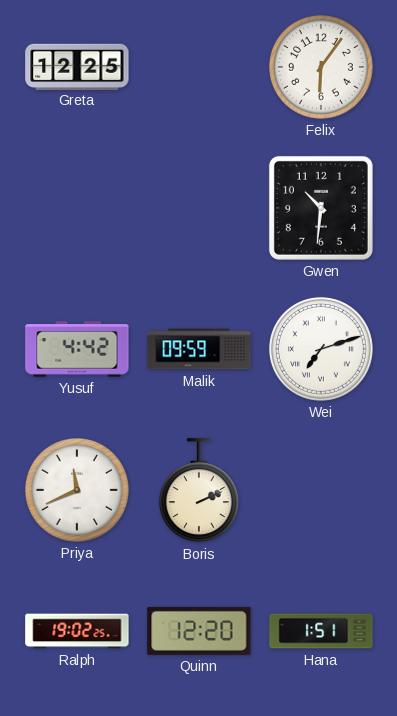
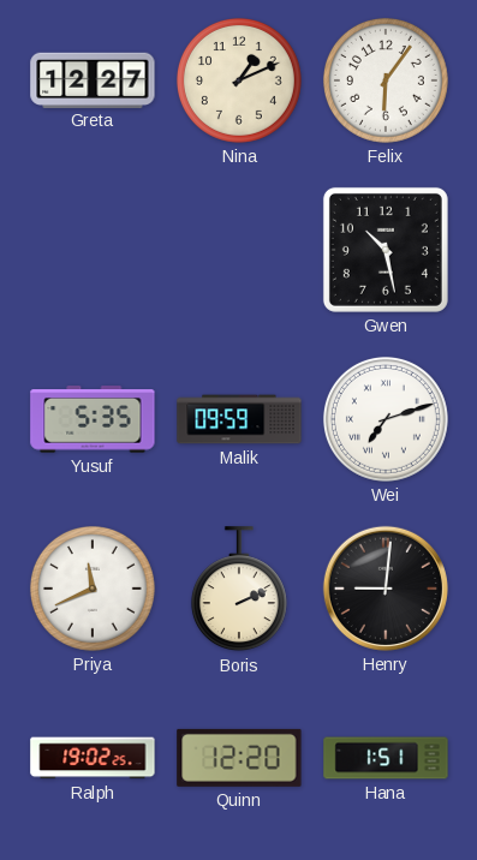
Greta: 12:25 -> 12:27
Nina: none -> 1:11
Gwen: 10:31 -> 10:28
Yusuf: 4:42 -> 5:35
Henry: none -> 9:01
